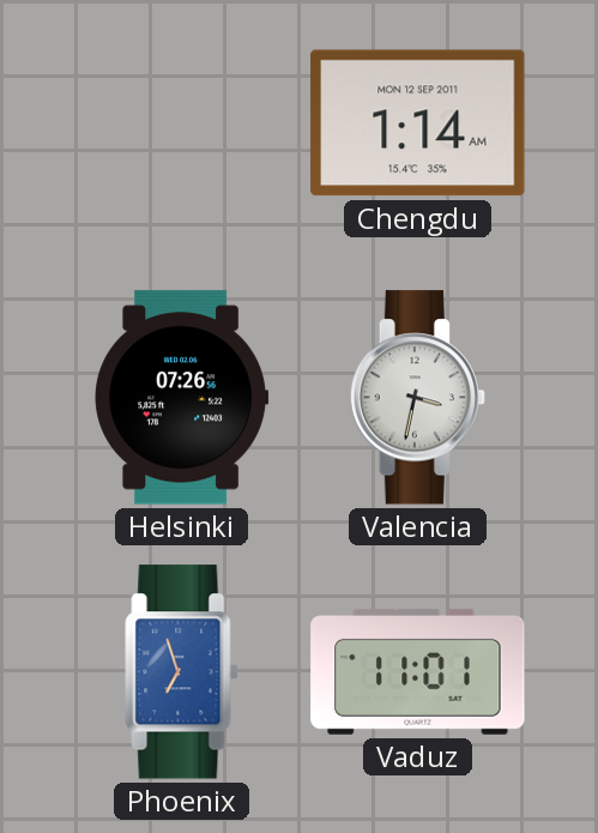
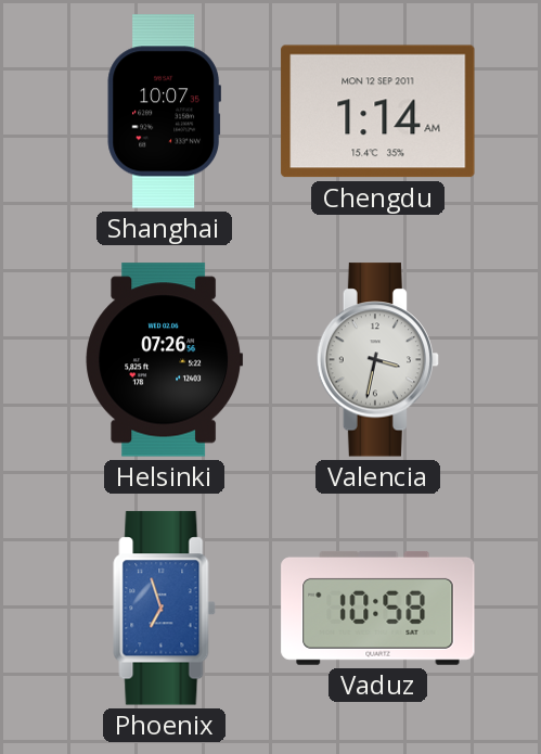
Shanghai: none -> 10:07
Vaduz: 11:01 -> 10:58
